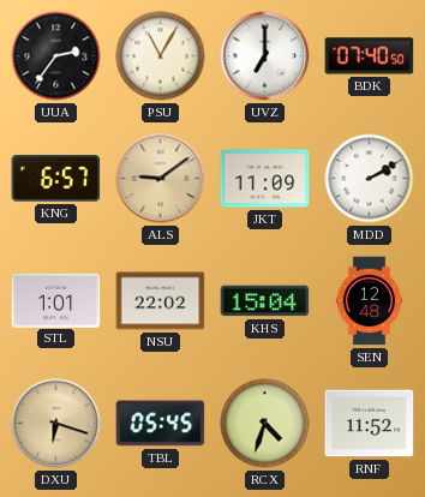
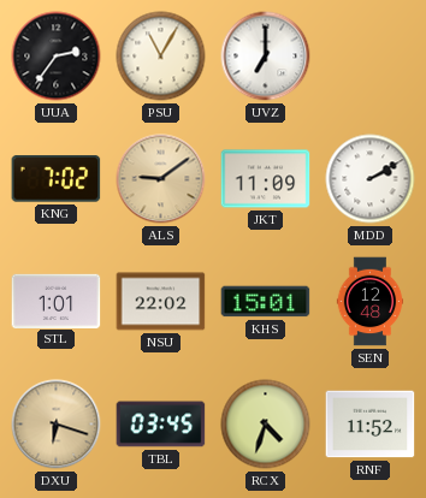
BDK: 07:40 -> none
KNG: 6:57 -> 7:02
KHS: 15:04 -> 15:01
TBL: 05:45 -> 03:45
